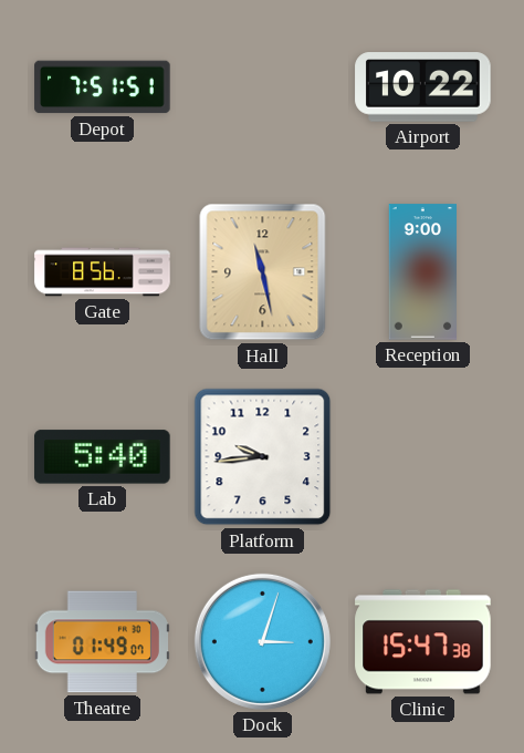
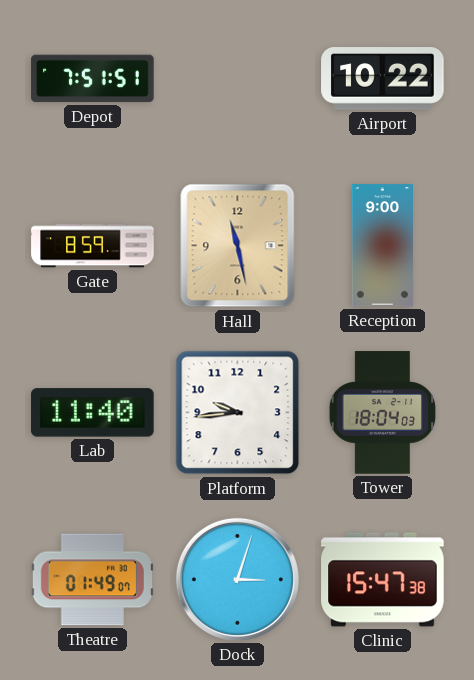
Gate: 8:56 -> 8:59
Lab: 5:40 -> 11:40
Tower: none -> 18:04
